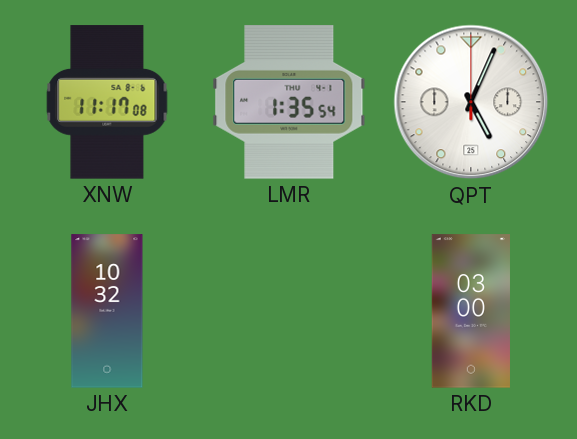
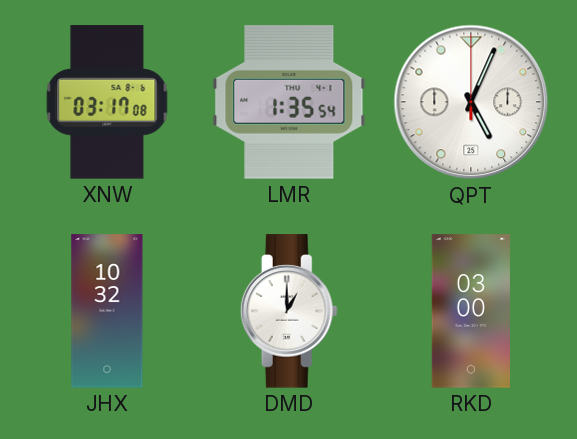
XNW: 11:17 -> 03:17
DMD: none -> 1:00
